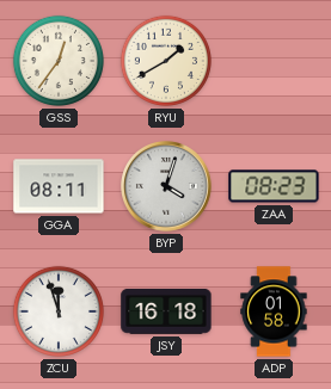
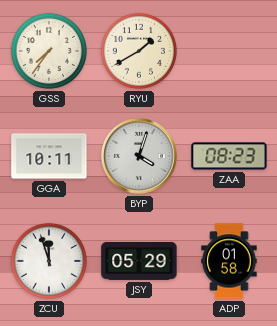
GSS: 12:36 -> 7:36
GGA: 08:11 -> 10:11
JSY: 16:18 -> 05:29
